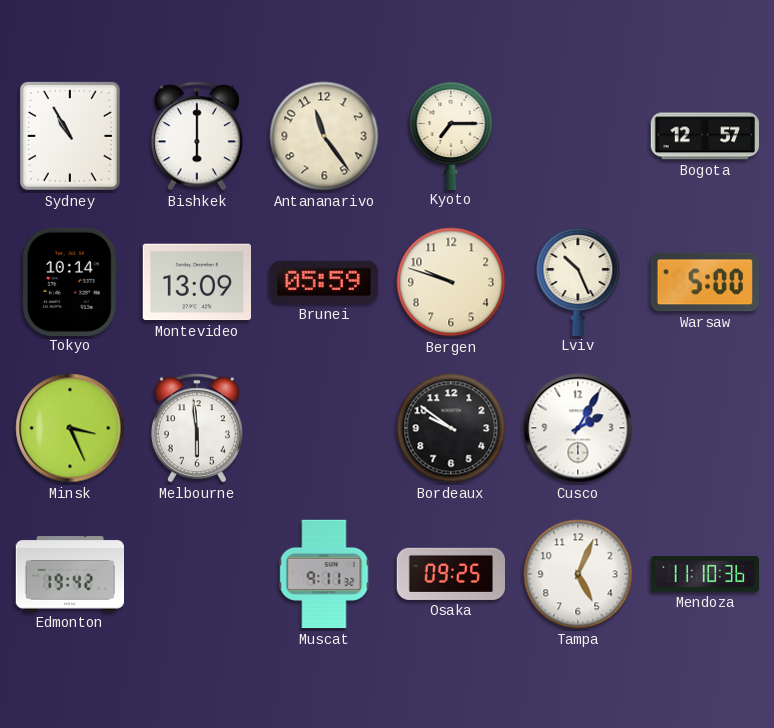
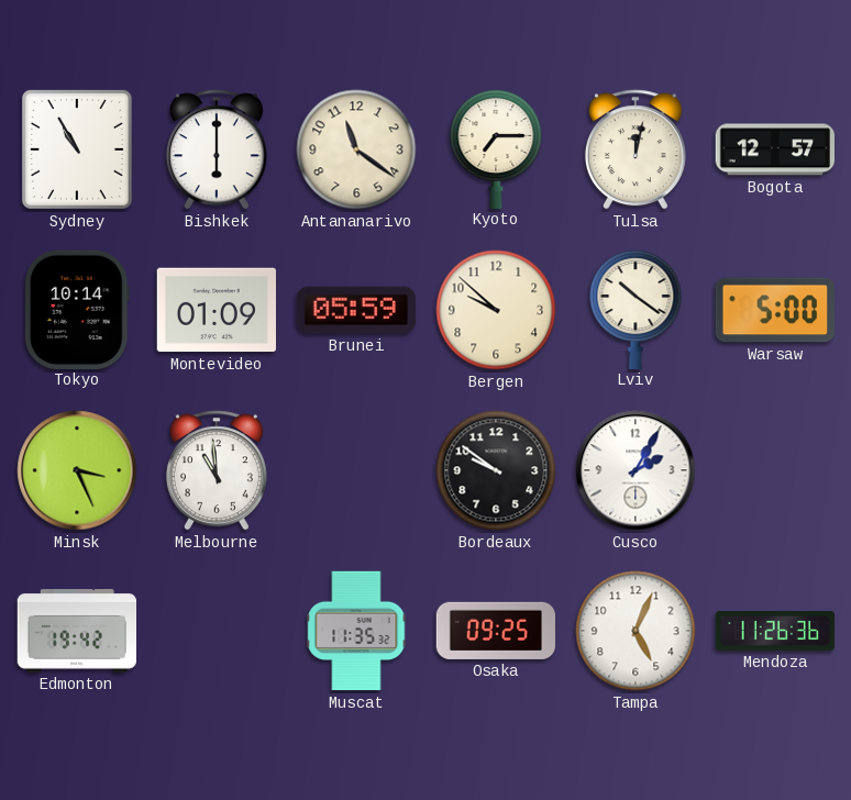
Antananarivo: 11:24 -> 11:21
Tulsa: none -> 12:02
Montevideo: 13:09 -> 01:09
Bergen: 9:48 -> 9:52
Lviv: 10:26 -> 10:21
Melbourne: 5:59 -> 10:59
Muscat: 9:11 -> 11:35
Mendoza: 11:10 -> 11:26
